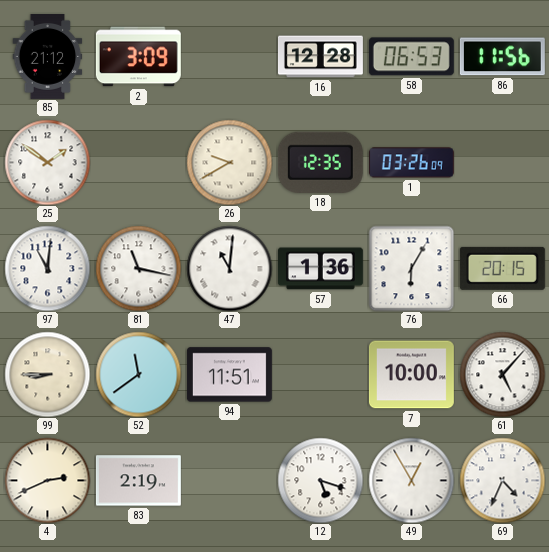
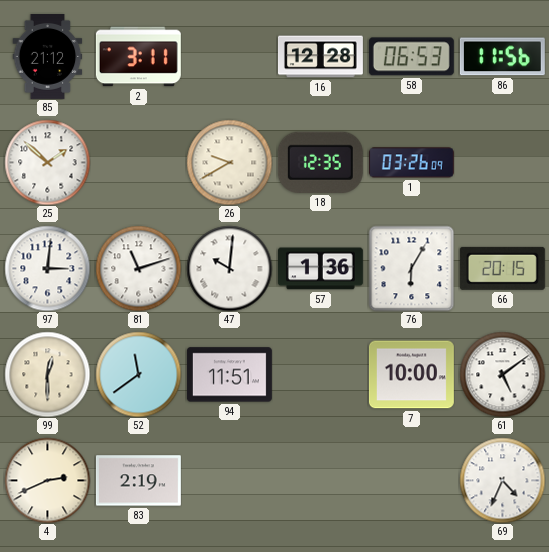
2: 3:09 -> 3:11
25: 1:51 -> 1:52
97: 11:01 -> 3:01
81: 11:17 -> 11:12
47: 11:01 -> 10:01
99: 8:45 -> 12:30
61: 5:07 -> 5:09
12: 5:18 -> none
49: 12:55 -> none
